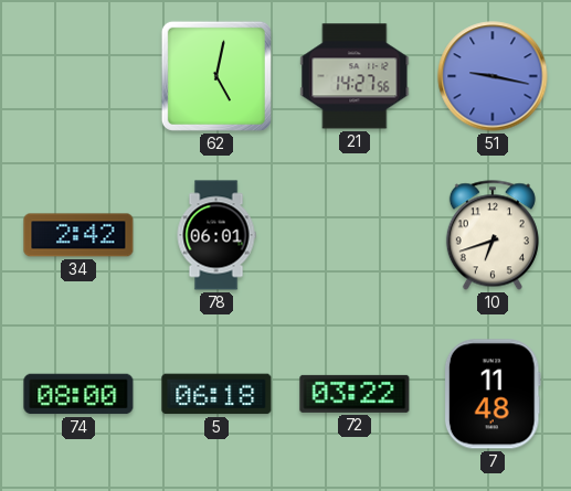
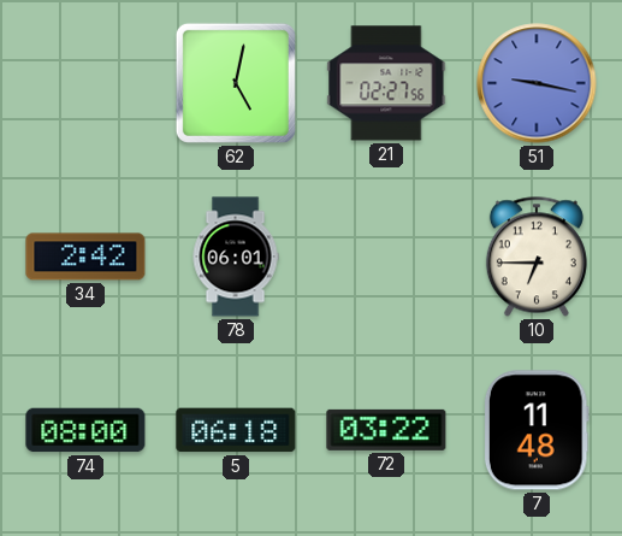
21: 14:27 -> 02:27
10: 6:42 -> 6:45
